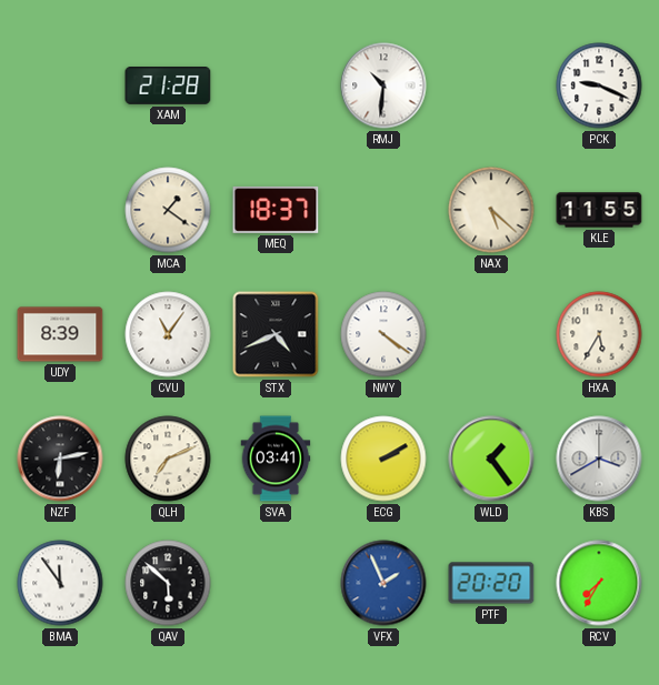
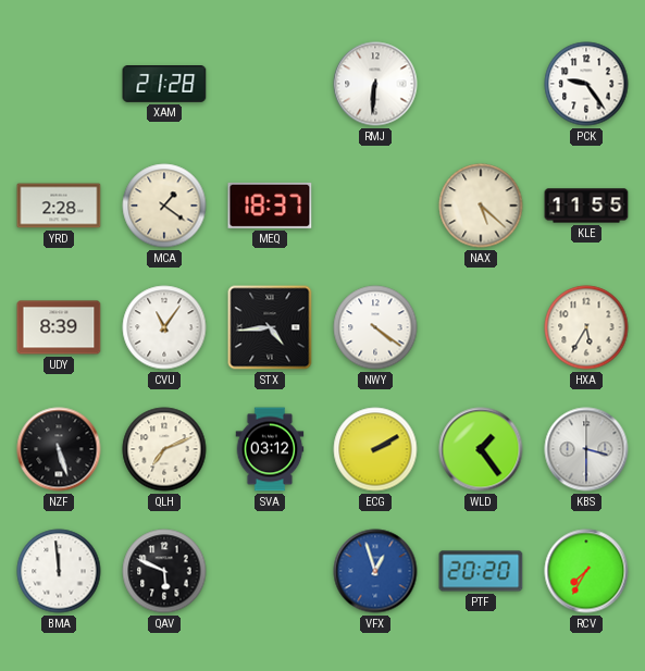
RMJ: 10:31 -> 6:31
PCK: 9:19 -> 9:24
YRD: none -> 2:28
STX: 4:41 -> 4:44
NZF: 6:13 -> 5:27
SVA: 03:41 -> 03:12
KBS: 3:40 -> 3:30
BMA: 11:54 -> 11:59
QAV: 5:52 -> 5:49
VFX: 1:56 -> 12:57
